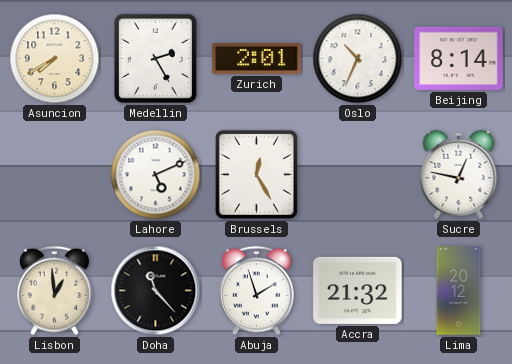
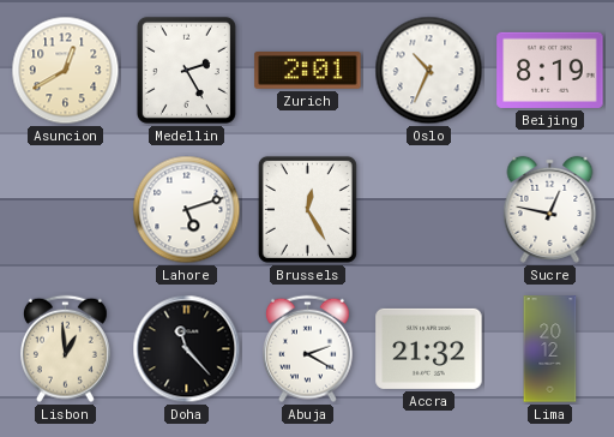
Asuncion: 7:40 -> 12:40
Beijing: 8:14 -> 8:19
Lahore: 5:11 -> 5:12
Abuja: 1:57 -> 2:20
